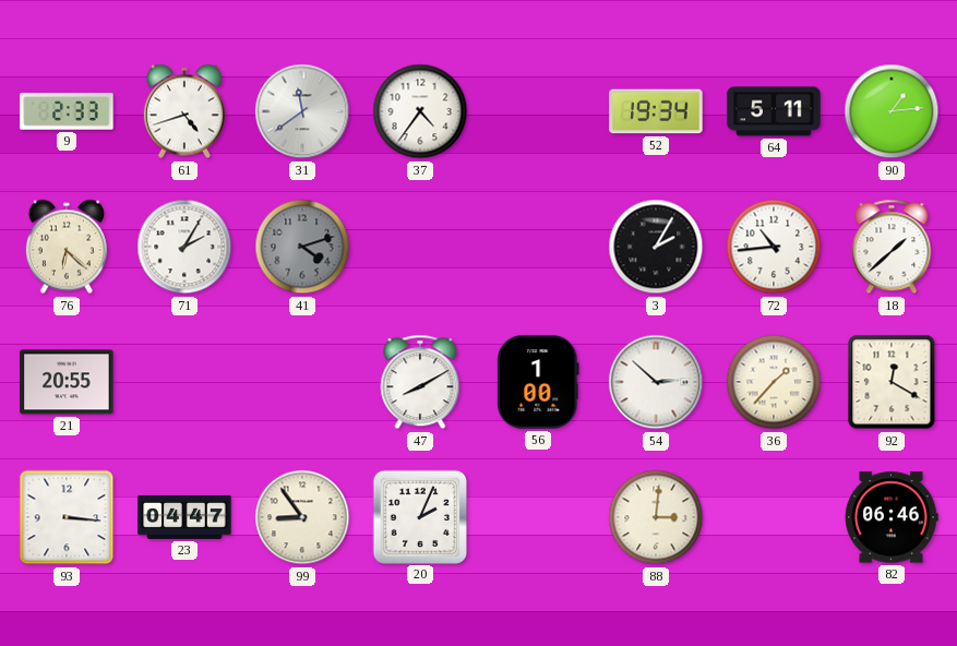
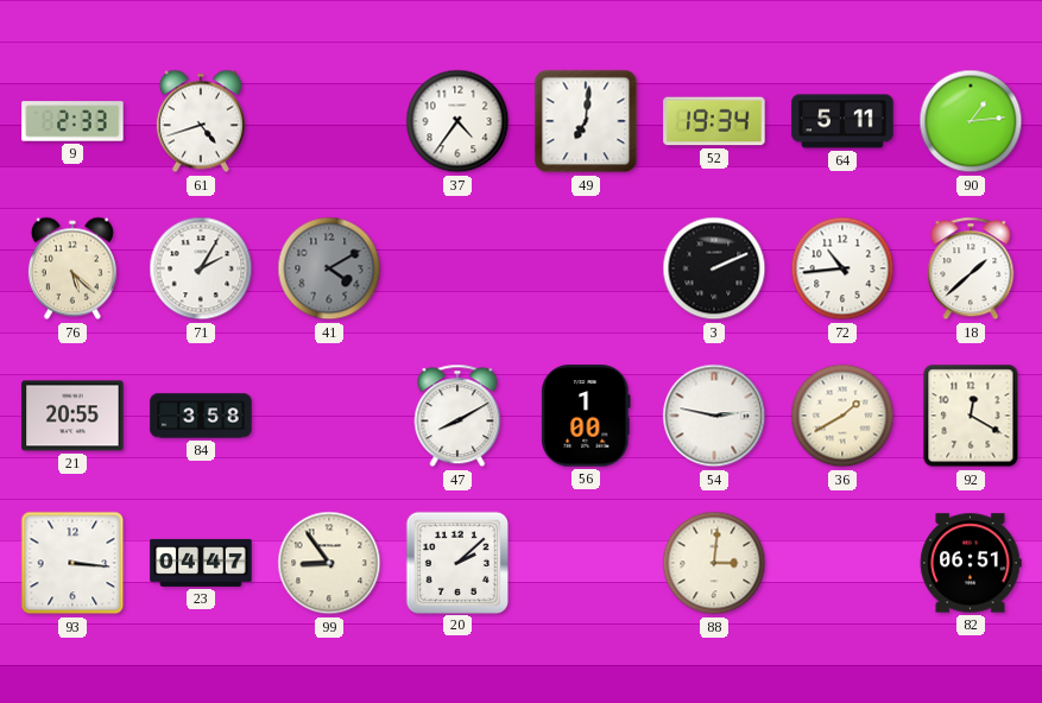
31: 11:39 -> none
49: none -> 7:01
76: 6:22 -> 5:22
41: 4:12 -> 4:10
3: 2:05 -> 2:11
84: none -> 3:58
54: 2:52 -> 2:47
36: 1:37 -> 1:40
20: 2:04 -> 2:08
82: 06:46 -> 06:51
